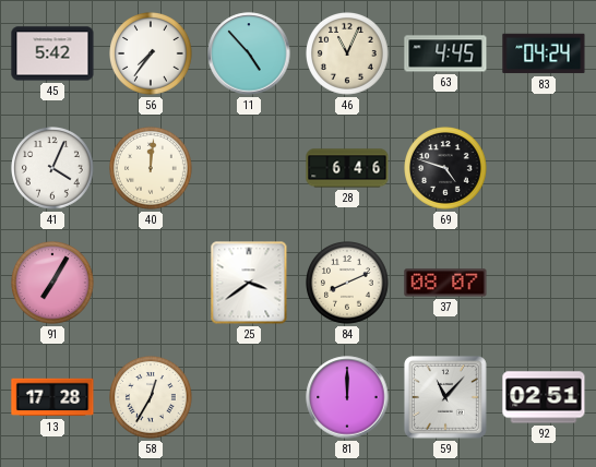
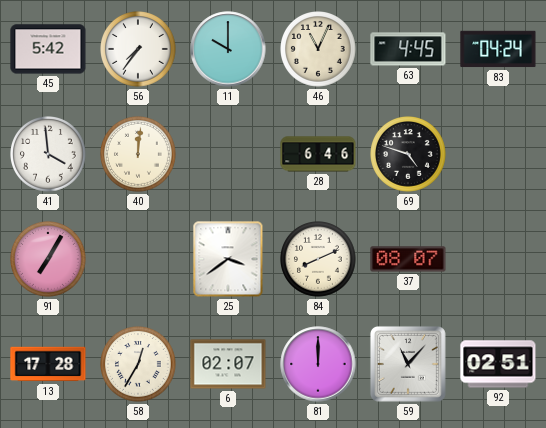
11: 4:53 -> 10:00
41: 4:04 -> 3:59
6: none -> 02:07
